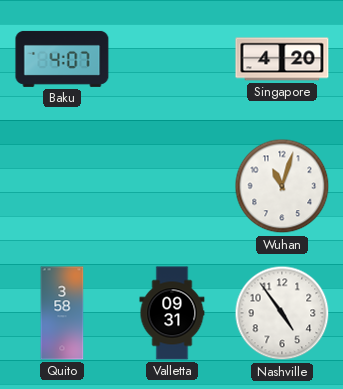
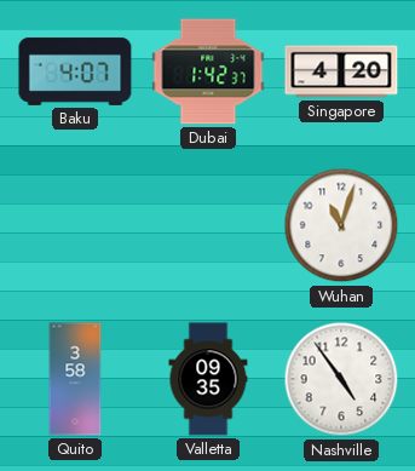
Dubai: none -> 1:42
Valletta: 09:31 -> 09:35
